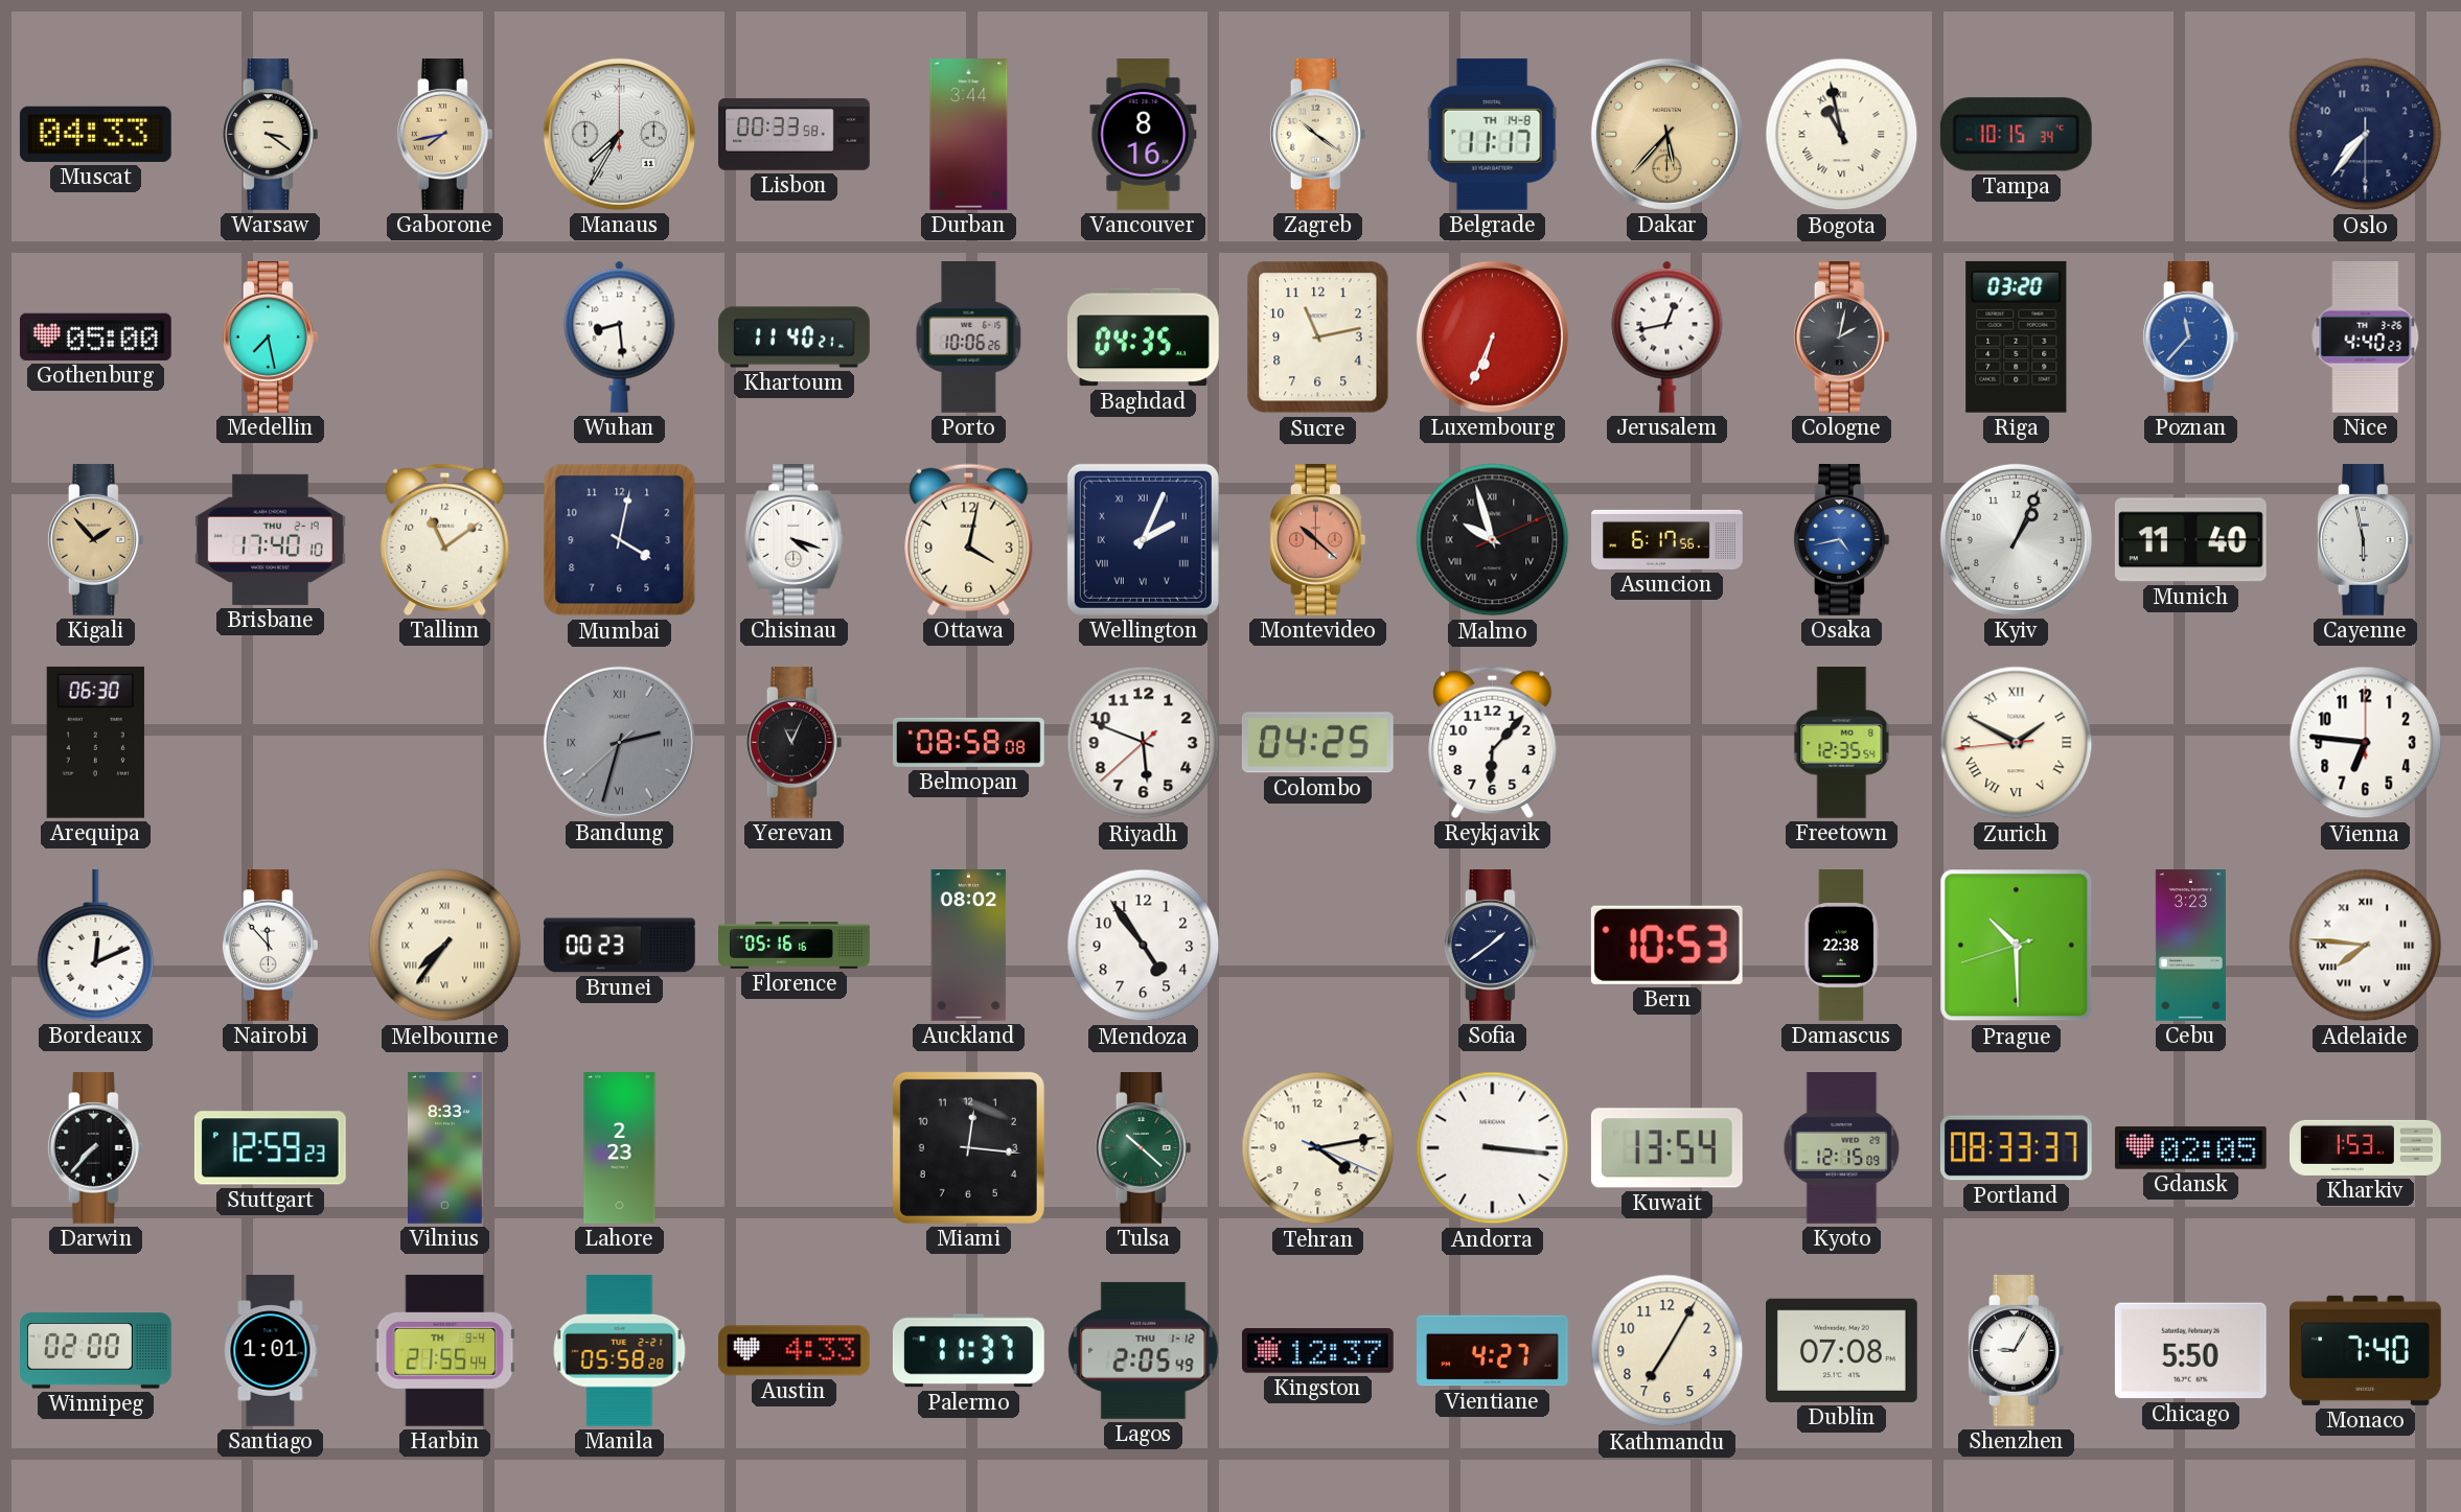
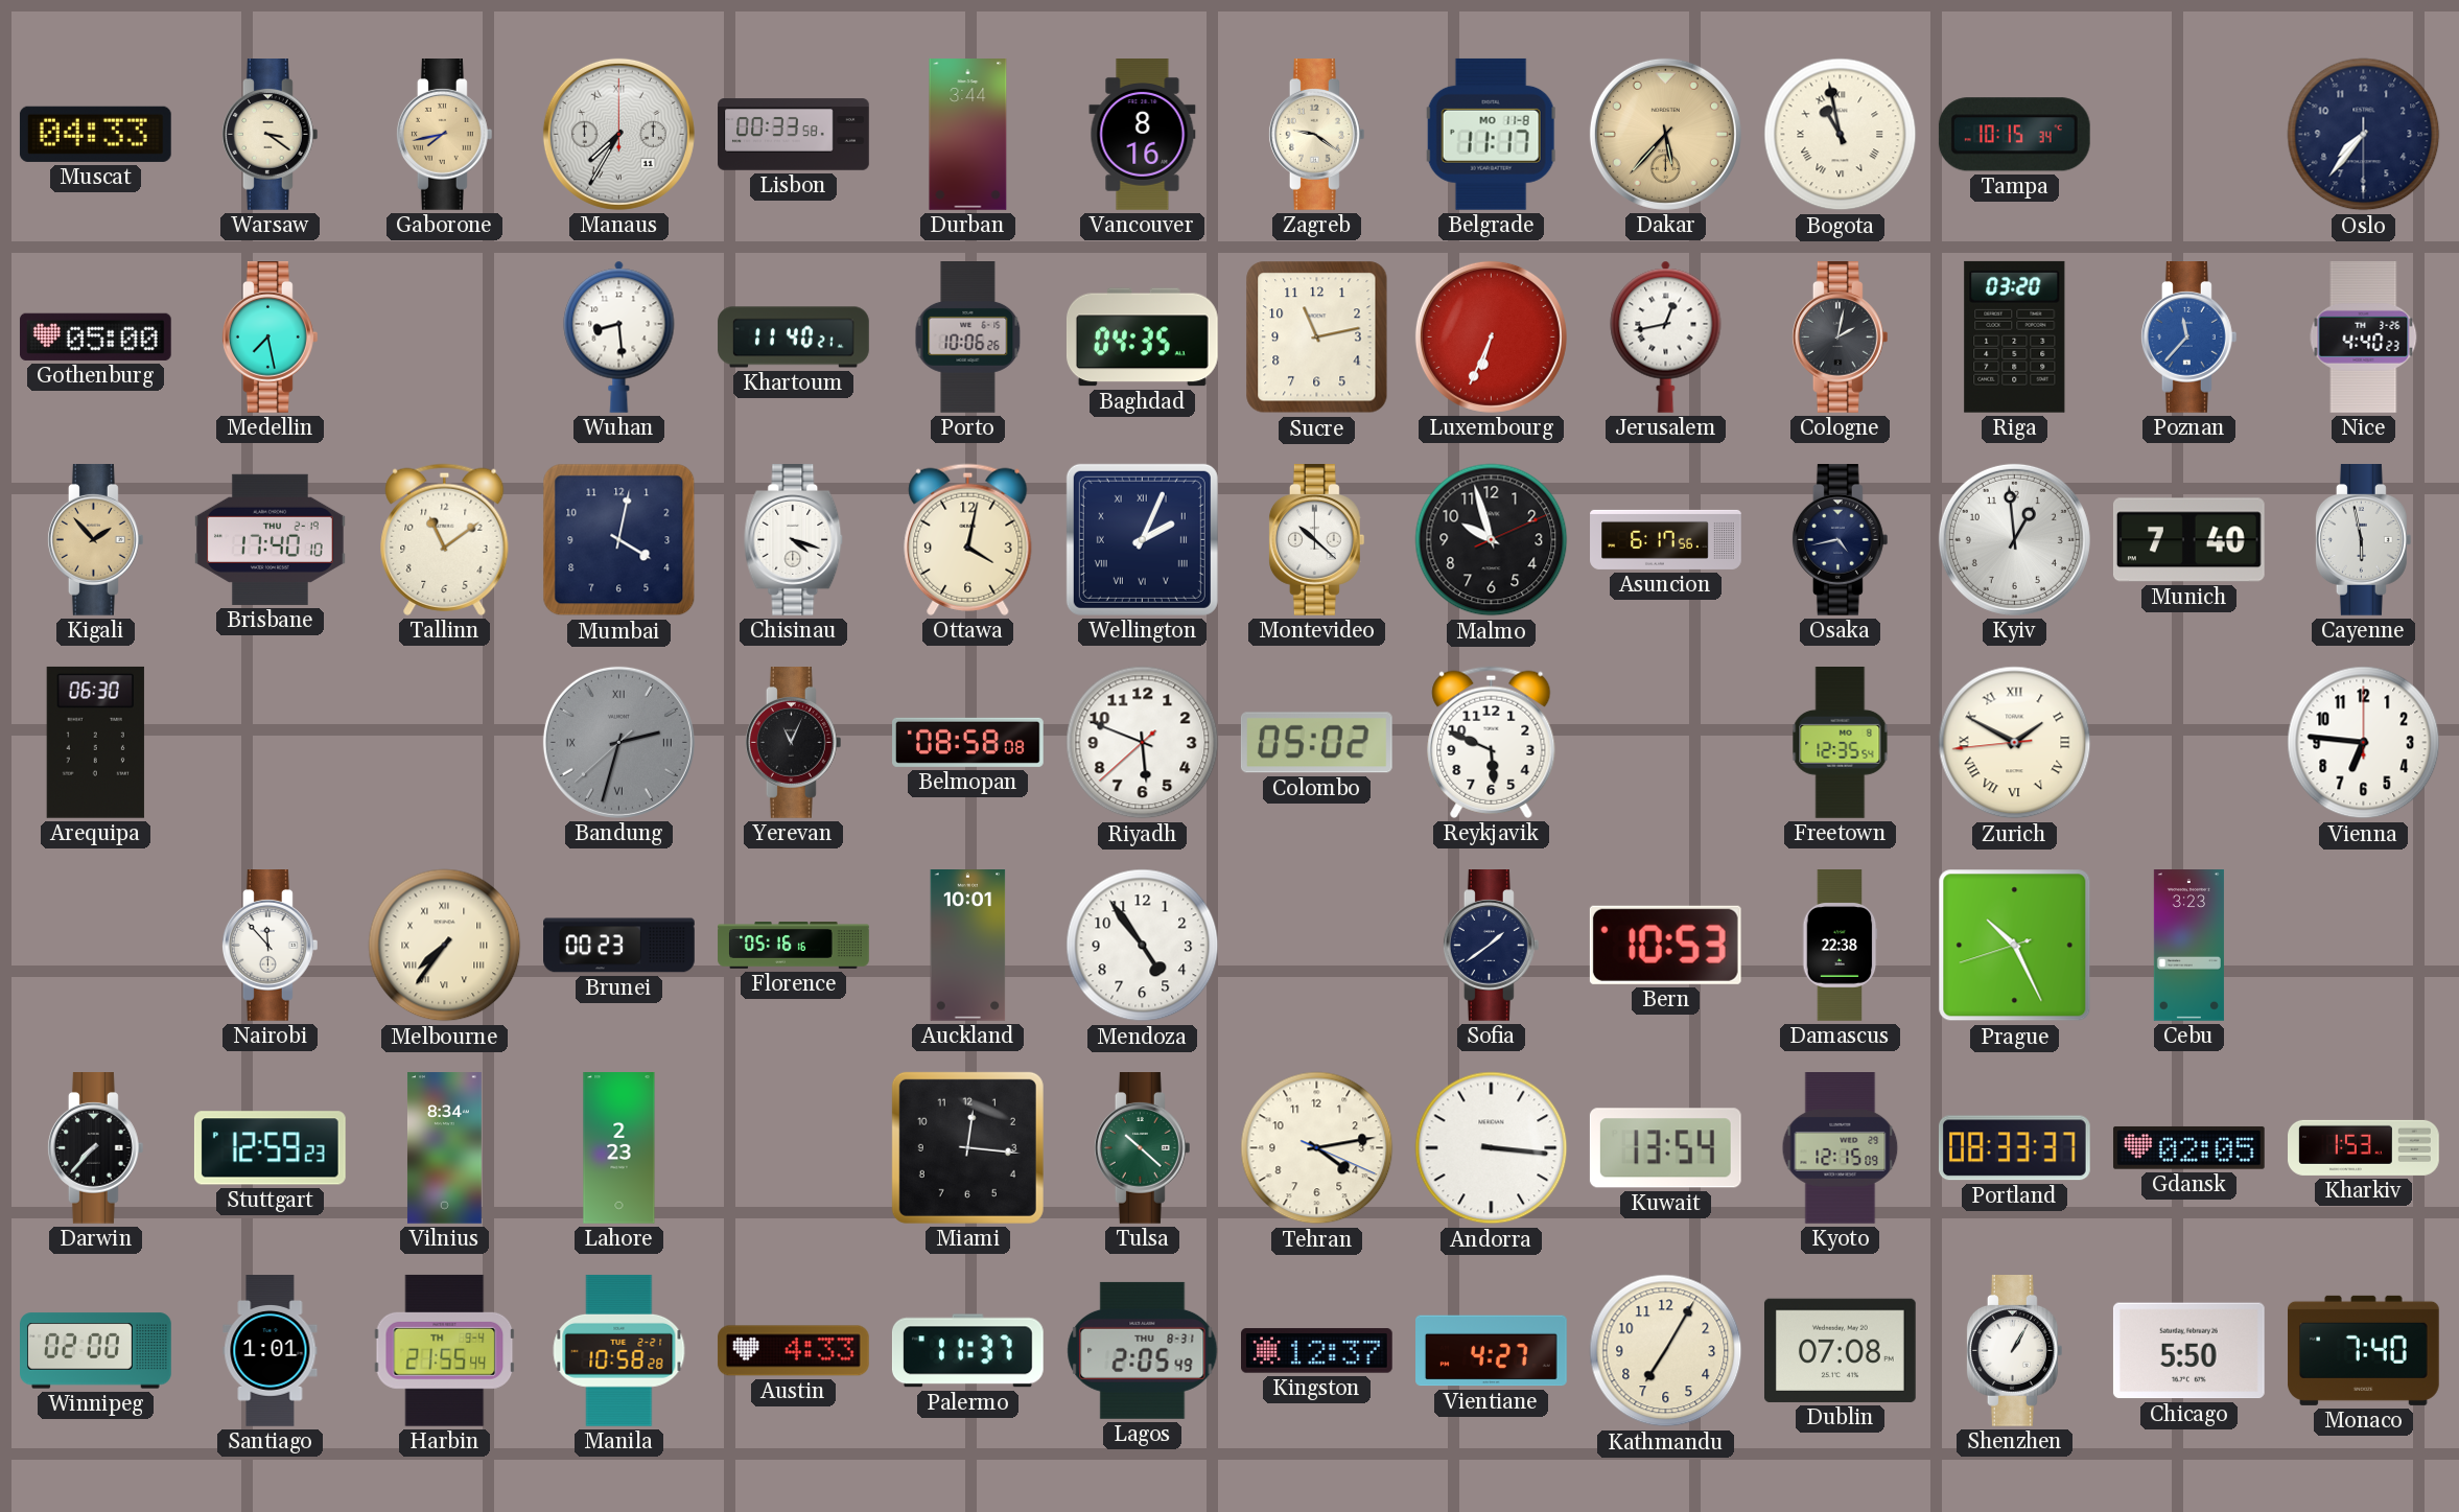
Zagreb: 10:21 -> 9:21
Belgrade date: TH 14-8 -> MO 11-8
Montevideo dial: salmon -> white
Malmo numerals: Roman -> Arabic
Osaka dial: blue -> navy
Kyiv: 1:04 -> 12:59
Munich: 11:40 -> 7:40
Colombo: 04:25 -> 05:02
Reykjavik: 6:07 -> 5:49
Bordeaux: 12:11 -> none
Auckland: 08:02 -> 10:01
Prague: 10:29 -> 10:25
Adelaide: 7:46 -> none
Vilnius: 8:33 -> 8:34
Manila: 05:58 -> 10:58
Lagos date: THU 1-12 -> THU 8-31
Shenzhen: 9:05 -> 1:05
